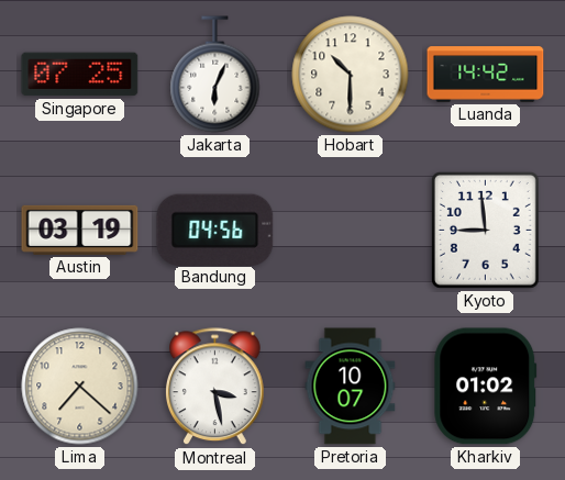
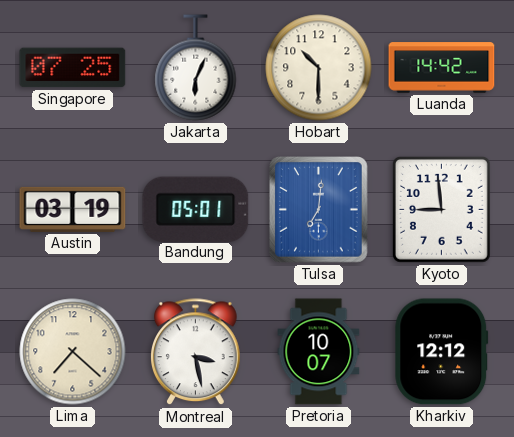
Bandung: 04:56 -> 05:01
Tulsa: none -> 7:01
Kharkiv: 01:02 -> 12:12
